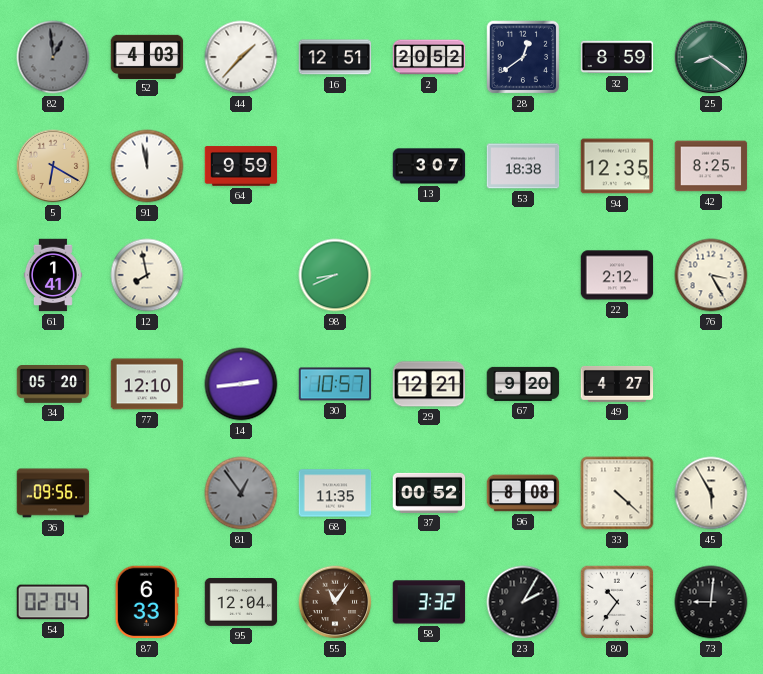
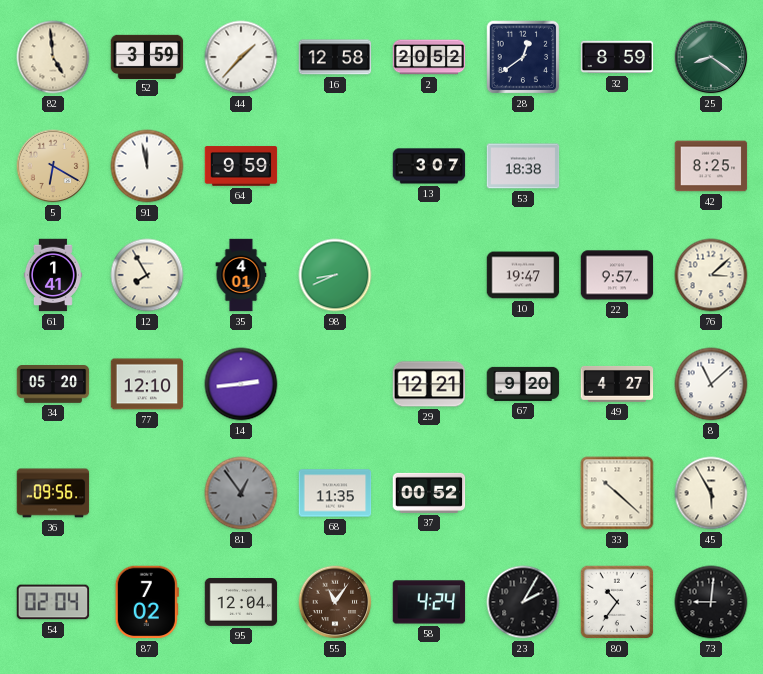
82: 12:59 -> 4:59
82 dial: grey -> cream
52: 4:03 -> 3:59
16: 12:51 -> 12:58
94: 12:35 -> none
12: 7:58 -> 7:55
35: none -> 4:01
10: none -> 19:47
22: 2:12 -> 9:57
76: 3:25 -> 3:08
30: 10:57 -> none
8: none -> 11:08
96: 8:08 -> none
33: 4:22 -> 10:22
87: 6:33 -> 7:02
58: 3:32 -> 4:24
